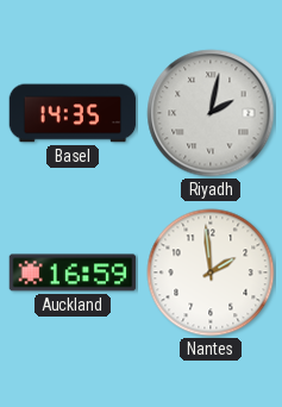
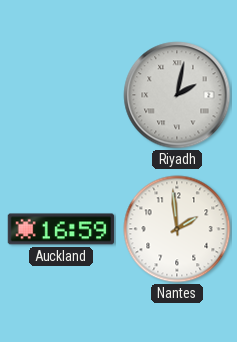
Basel: 14:35 -> none
